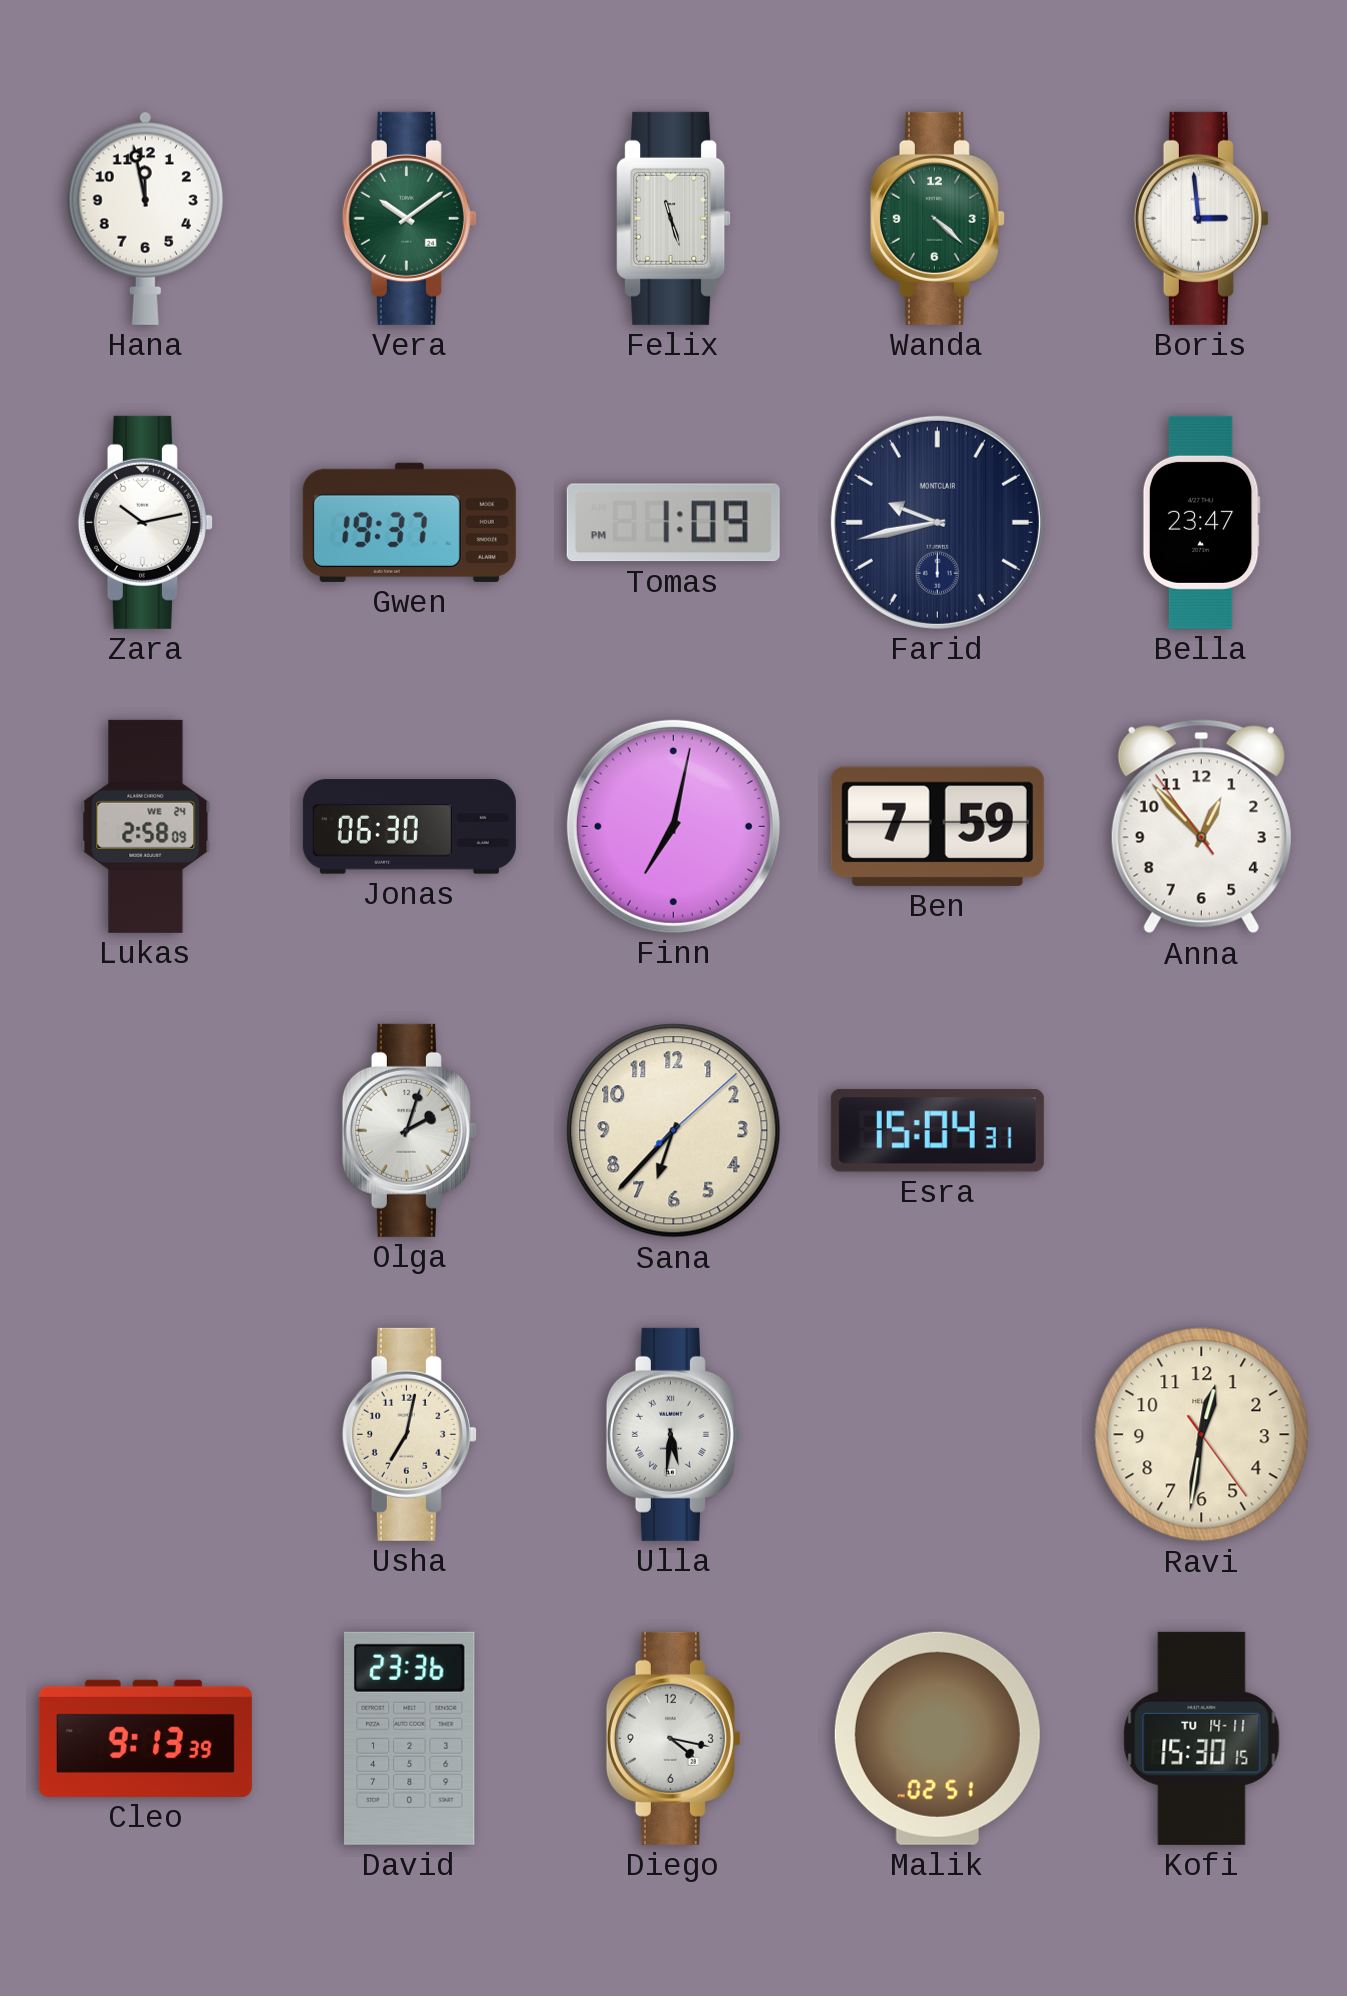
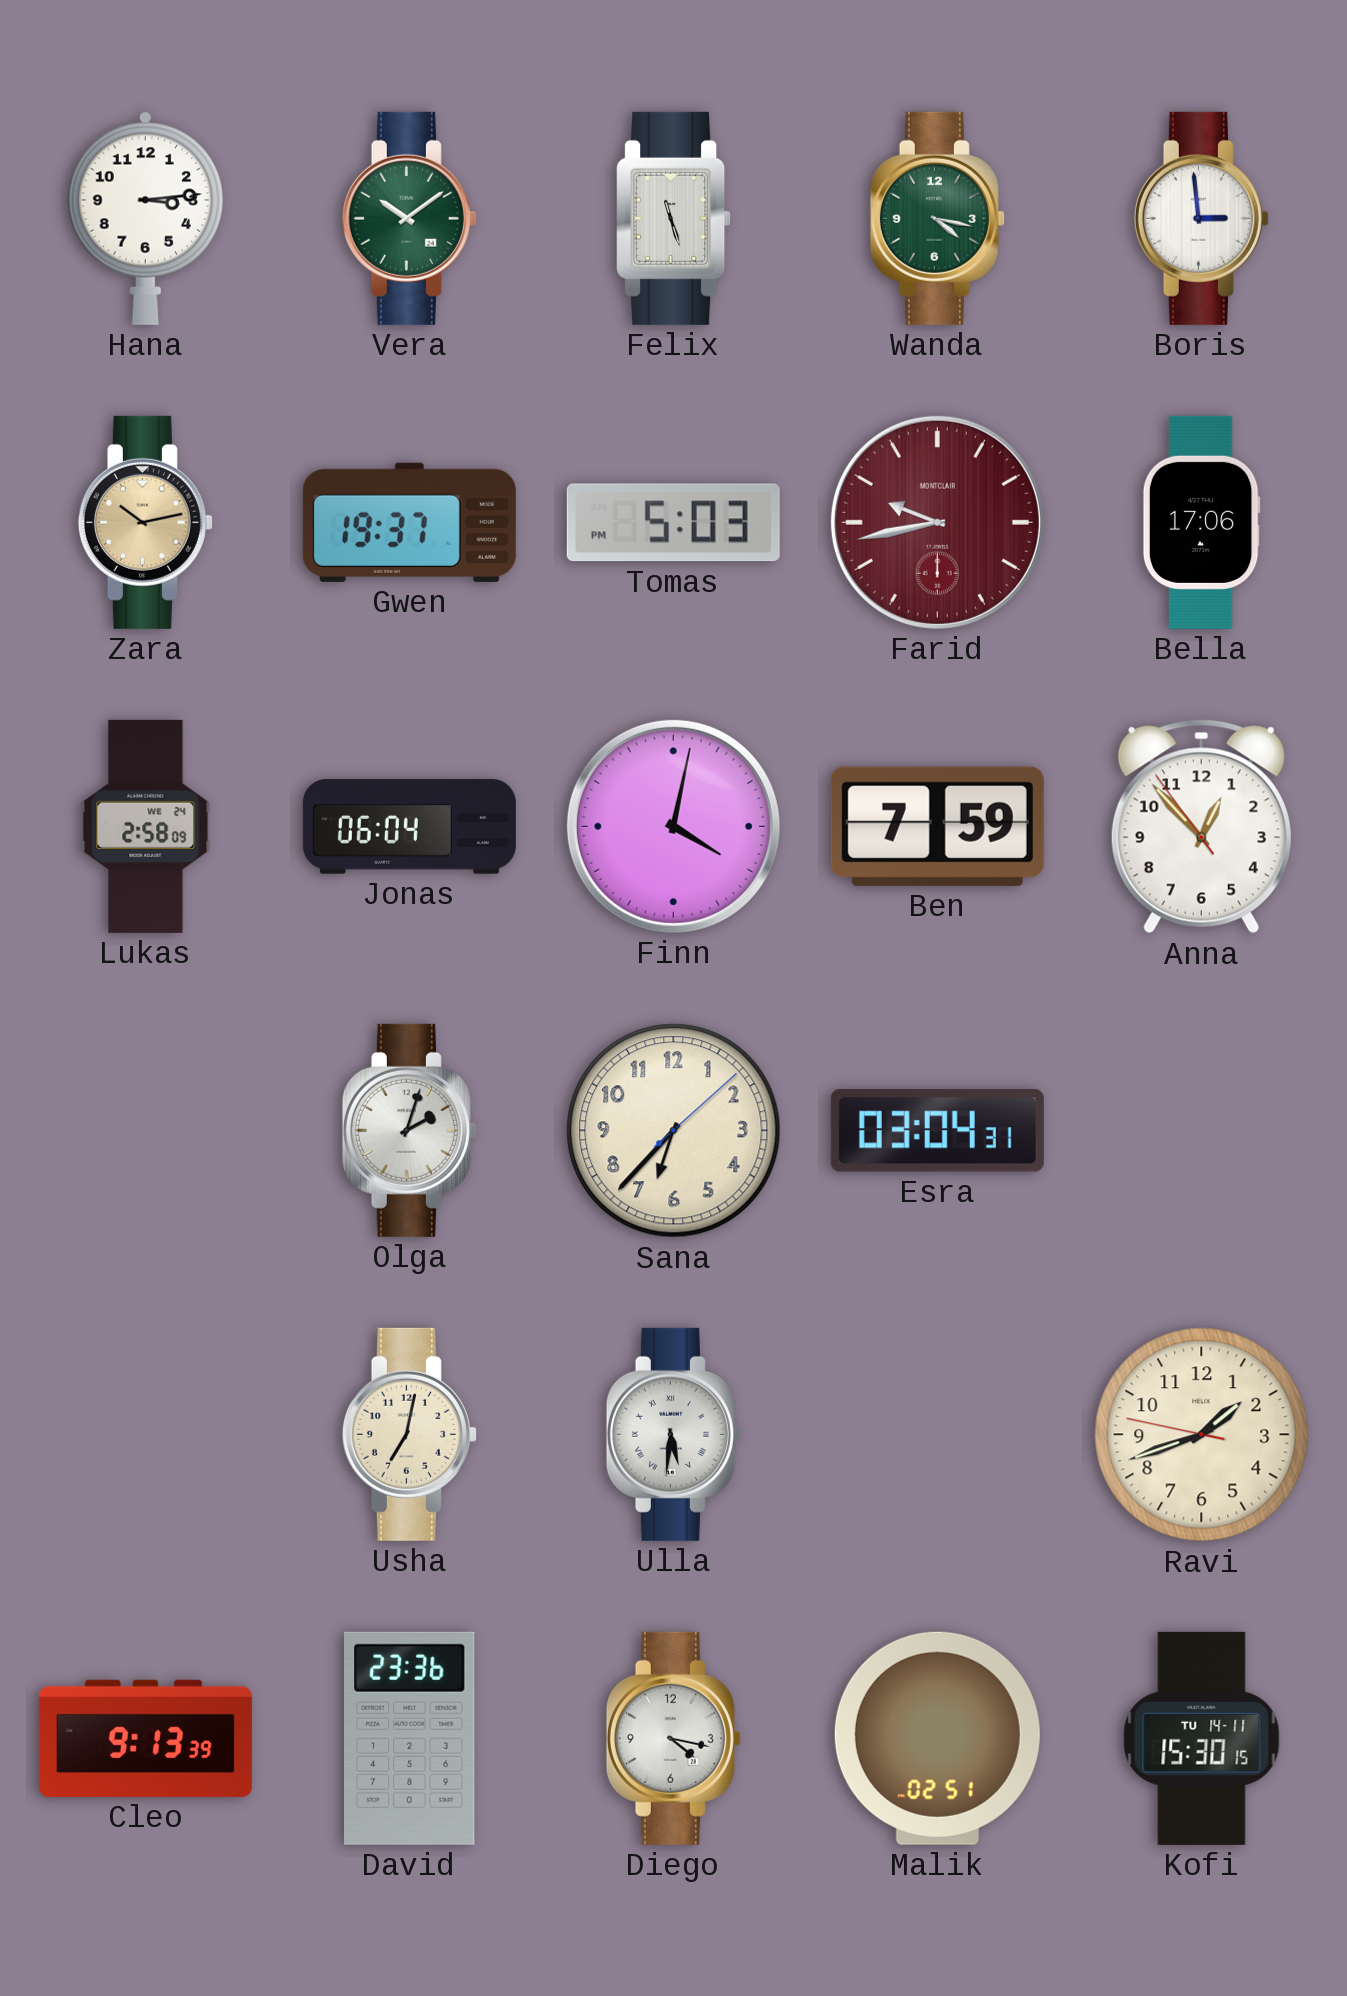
Hana: 11:58 -> 3:14
Wanda: 4:22 -> 4:17
Zara dial: white -> champagne
Tomas: 1:09 -> 5:03
Farid dial: navy -> burgundy
Bella: 23:47 -> 17:06
Jonas: 06:30 -> 06:04
Finn: 7:02 -> 4:02
Esra: 15:04 -> 03:04
Ravi: 12:31 -> 1:41
